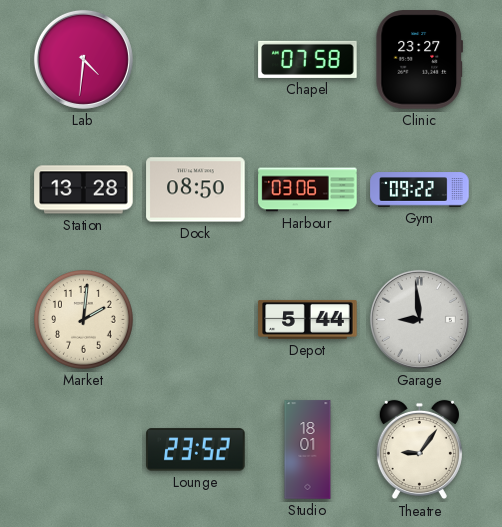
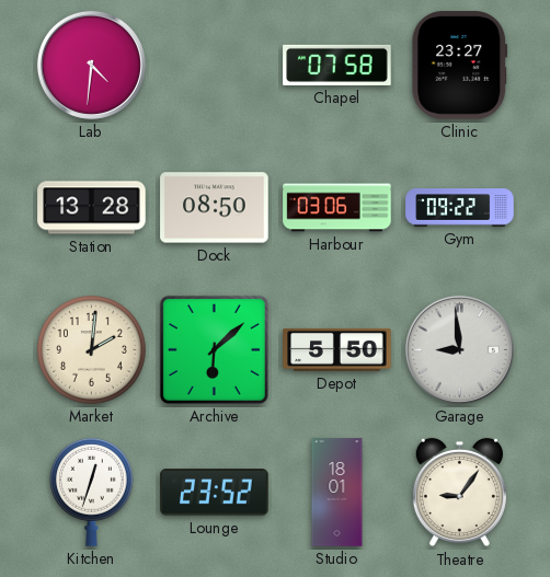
Archive: none -> 6:08
Depot: 5:44 -> 5:50
Kitchen: none -> 12:33
